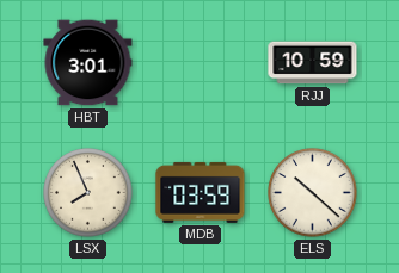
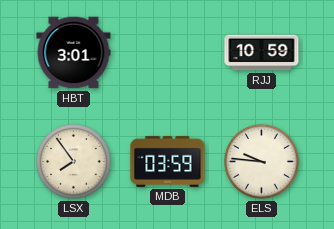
LSX: 7:56 -> 7:54
ELS: 10:22 -> 9:46
